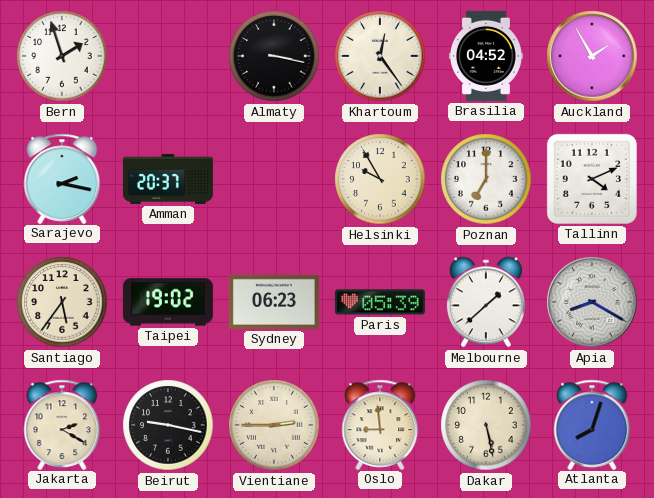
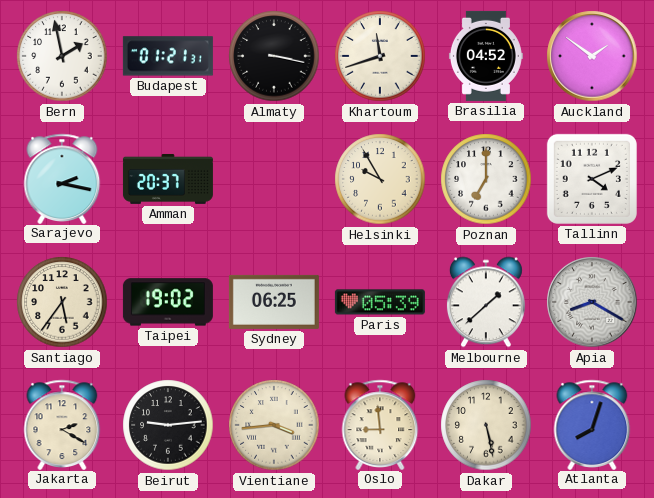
Bern: 1:57 -> 1:58
Budapest: none -> 01:21
Khartoum: 12:24 -> 11:42
Auckland: 1:55 -> 1:51
Sydney: 06:23 -> 06:25
Beirut: 9:17 -> 9:14
Vientiane: 2:45 -> 3:44
